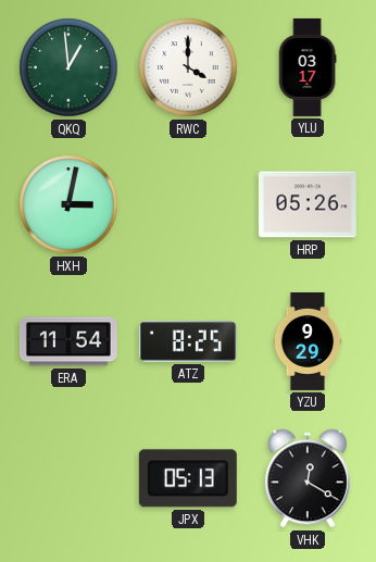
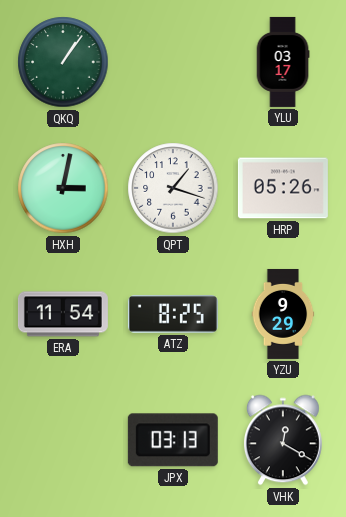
QKQ: 12:59 -> 1:06
RWC: 4:00 -> none
QPT: none -> 1:18
JPX: 05:13 -> 03:13
